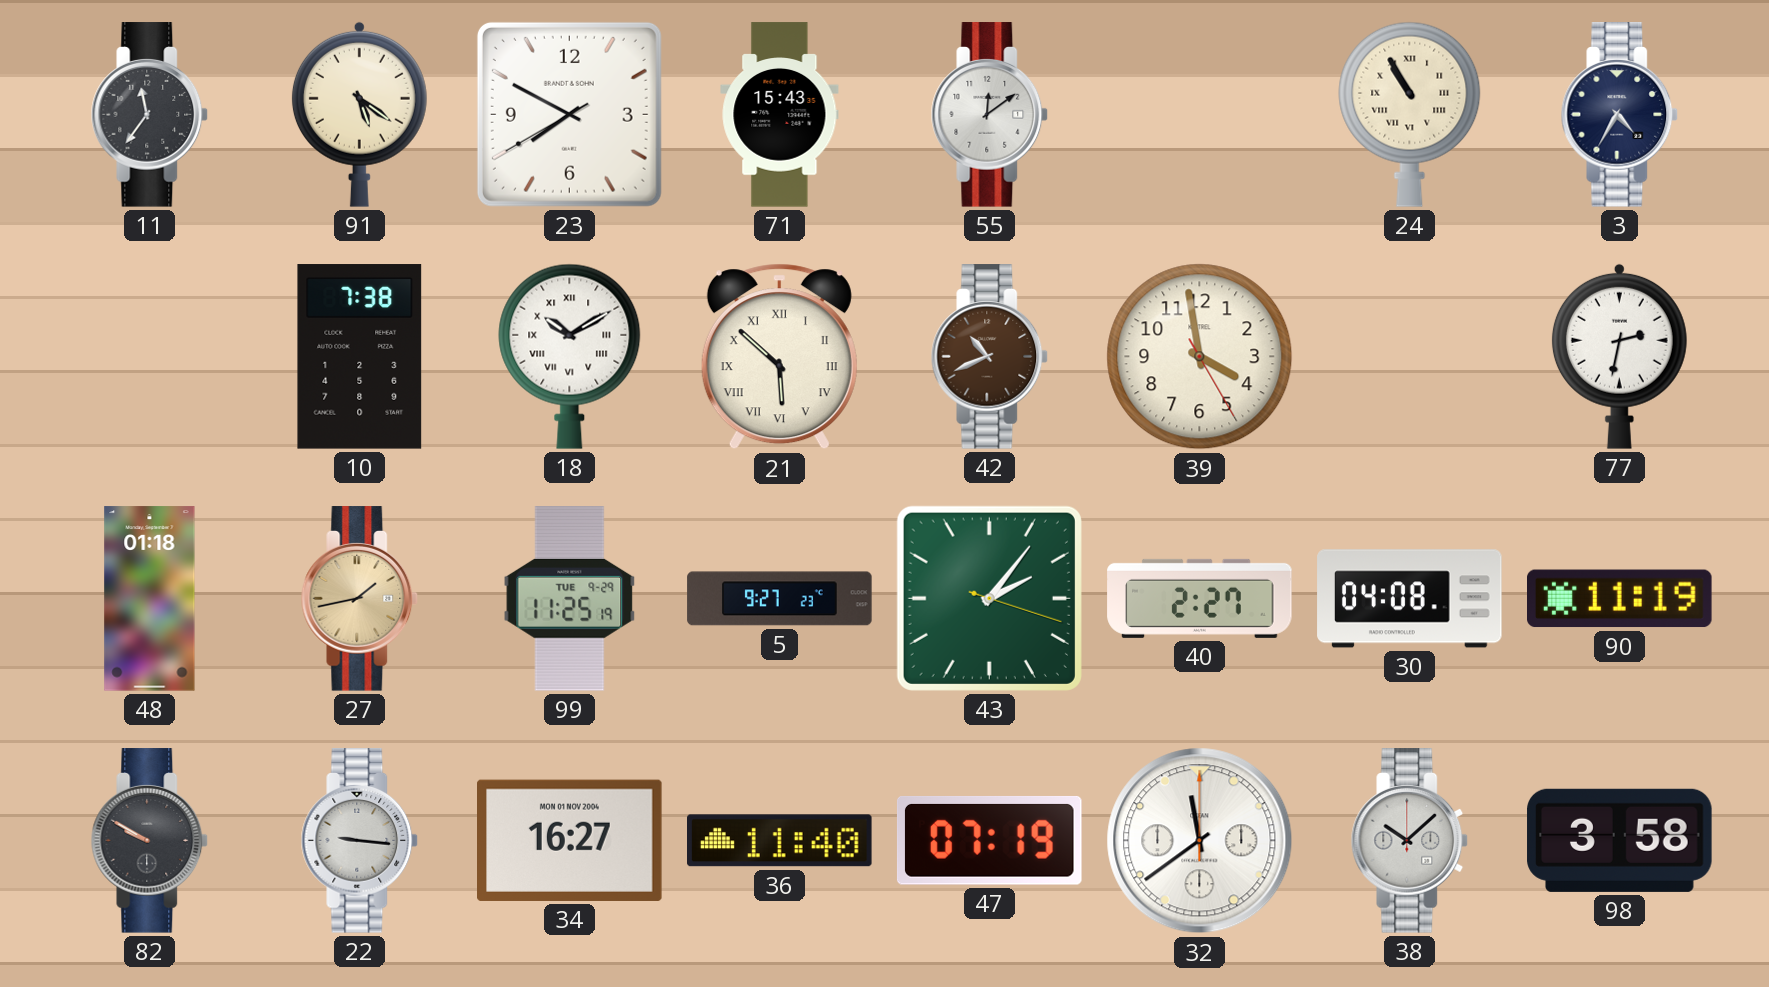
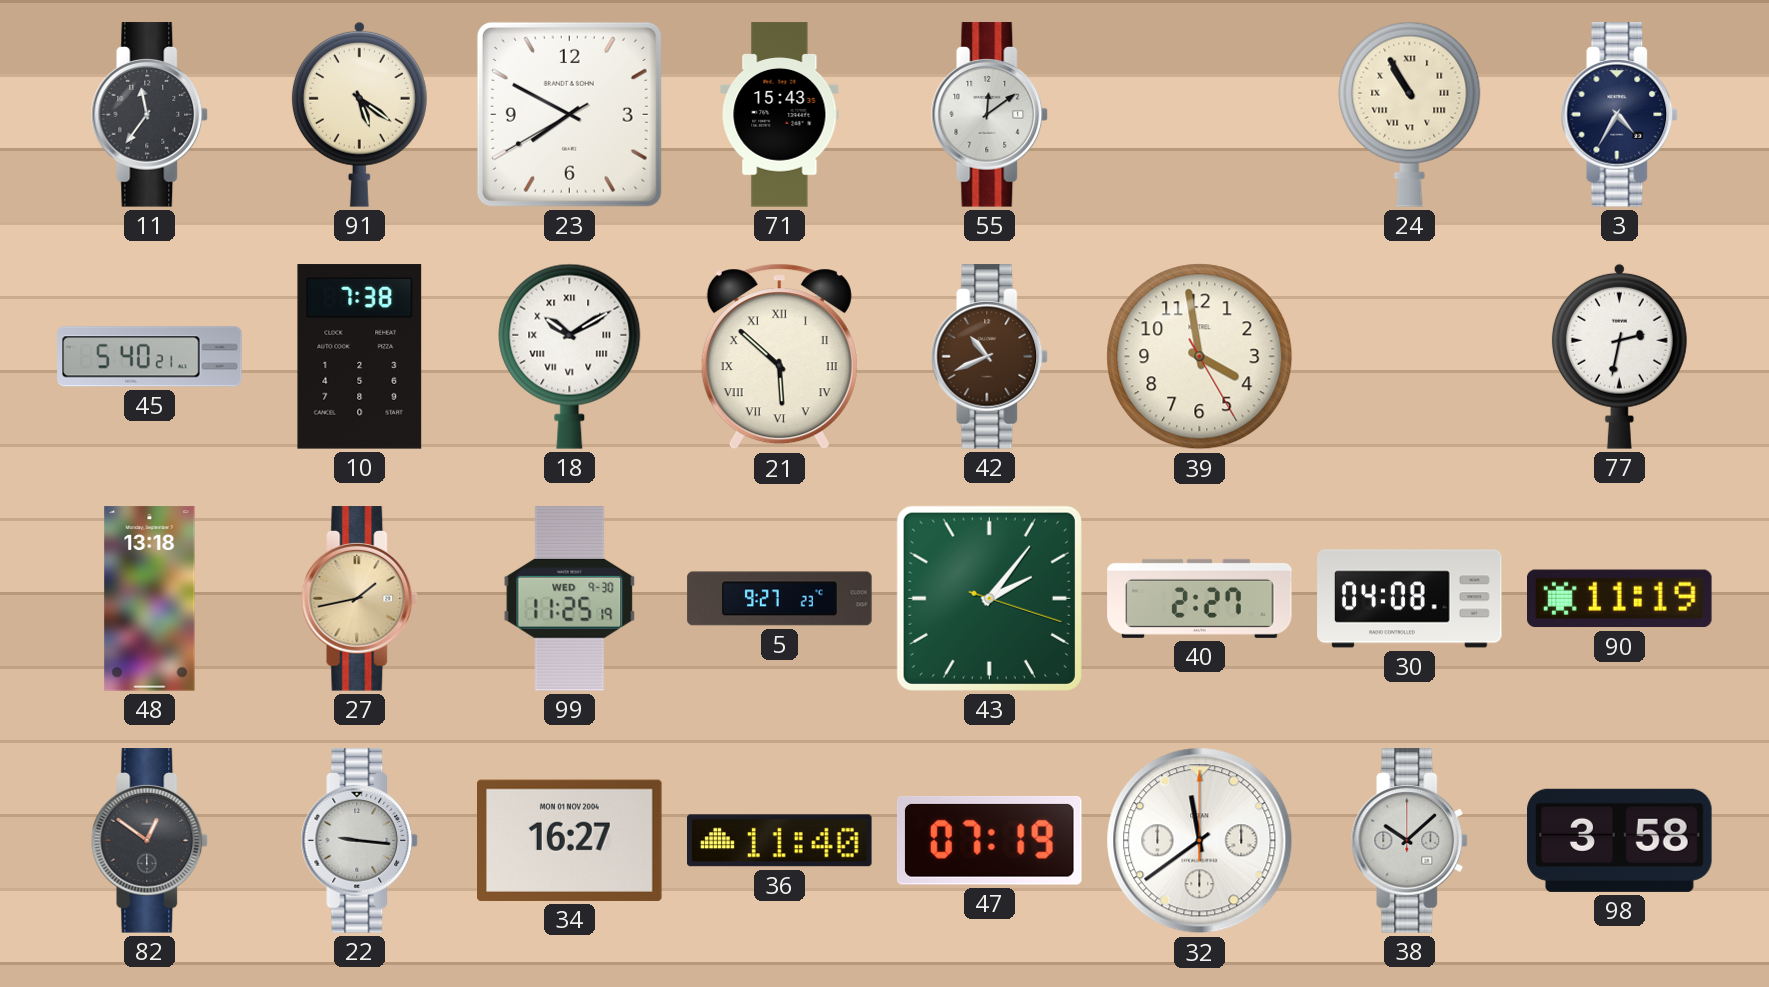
45: none -> 5:40
48: 01:18 -> 13:18
99 date: TUE 9-29 -> WED 9-30
82: 9:50 -> 12:51
